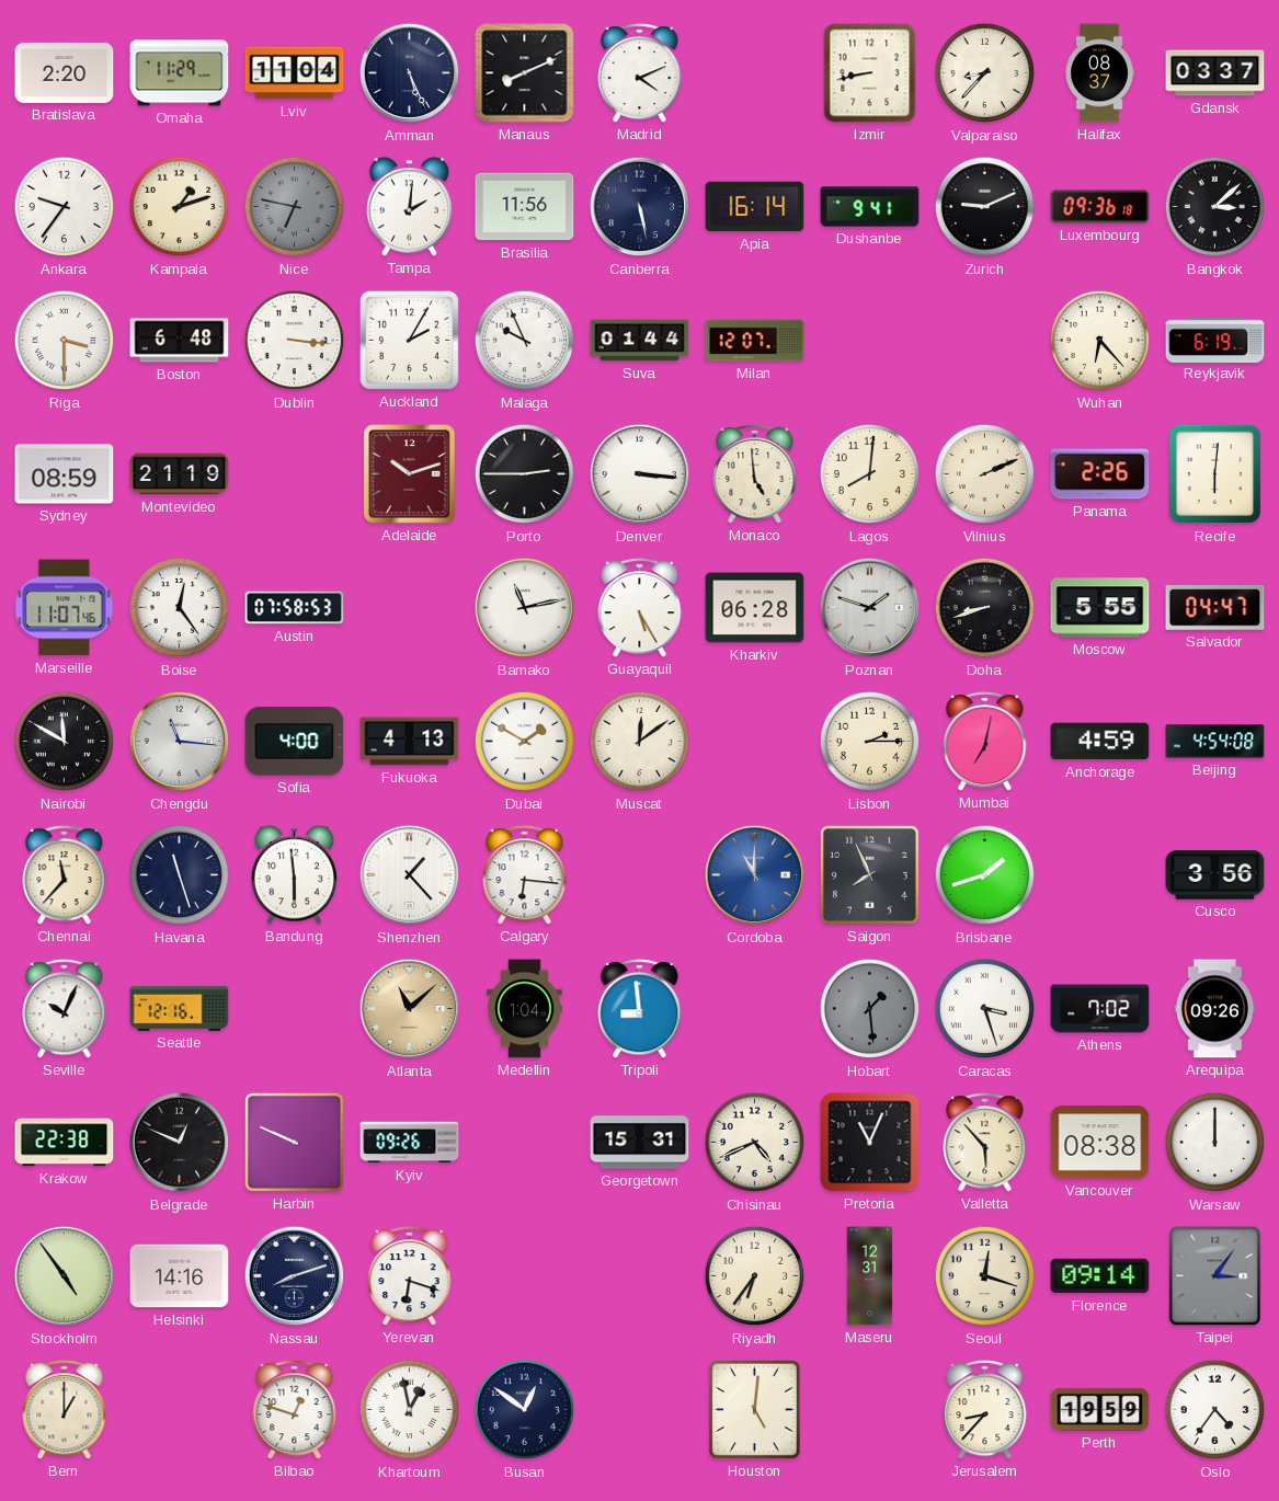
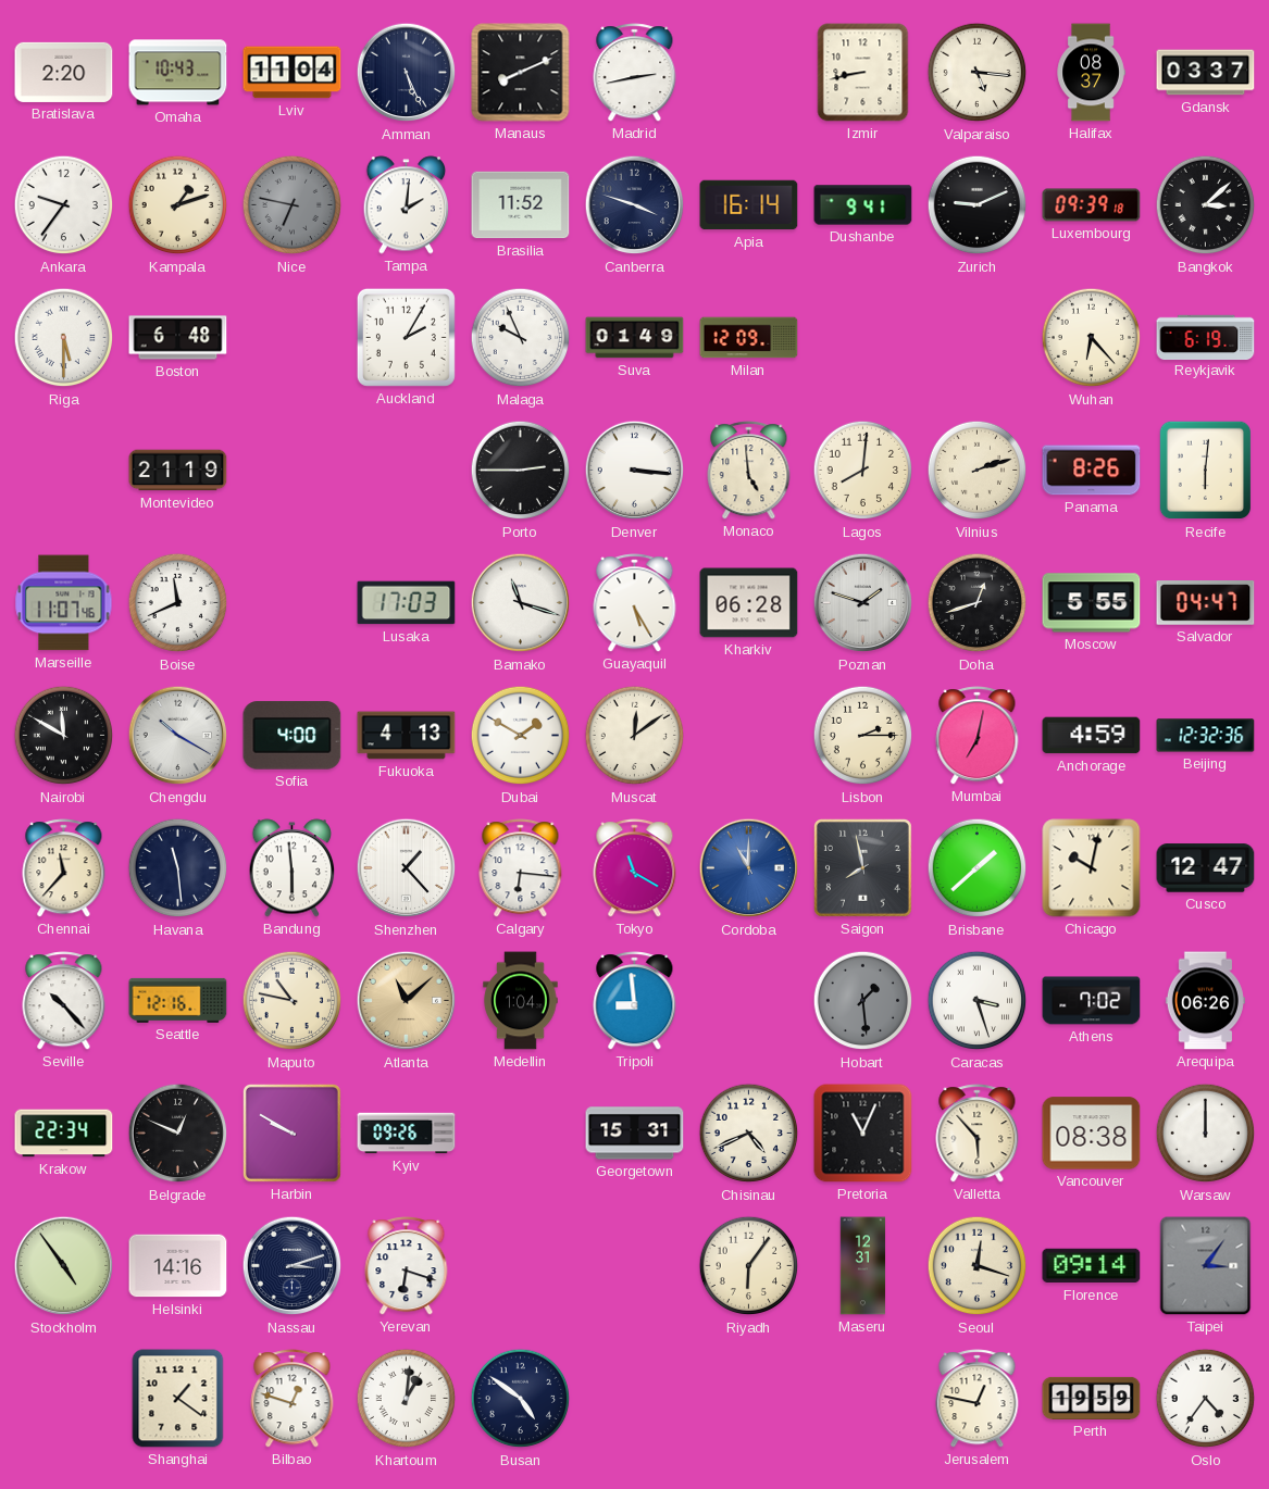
Omaha: 11:29 -> 10:43
Madrid: 4:11 -> 2:43
Valparaiso: 8:37 -> 5:16
Brasilia: 11:56 -> 11:52
Canberra: 5:28 -> 3:48
Luxembourg: 09:36 -> 09:39
Riga: 3:30 -> 5:30
Dublin: 3:16 -> none
Suva: 01:44 -> 01:49
Milan: 12:07 -> 12:09
Sydney: 08:59 -> none
Adelaide: 10:12 -> none
Vilnius: 2:11 -> 2:12
Panama: 2:26 -> 8:26
Boise: 12:24 -> 11:41
Austin: 07:58 -> none
Lusaka: none -> 17:03
Bamako: 11:13 -> 11:18
Doha: 8:42 -> 12:42
Chengdu: 11:16 -> 10:20
Beijing: 4:54 -> 12:32
Havana: 11:27 -> 11:29
Tokyo: none -> 11:20
Saigon: 7:56 -> 7:58
Brisbane: 1:42 -> 1:38
Chicago: none -> 10:02
Cusco: 3:56 -> 12:47
Seville: 10:04 -> 10:23
Maputo: none -> 10:47
Arequipa: 09:26 -> 06:26
Krakow: 22:38 -> 22:34
Harbin: 9:49 -> 9:50
Nassau: 8:12 -> 3:12
Riyadh: 6:36 -> 6:06
Bern: 1:00 -> none
Shanghai: none -> 1:21
Khartoum: 12:58 -> 1:01
Busan: 12:51 -> 4:51
Houston: 5:01 -> none
Jerusalem: 8:37 -> 12:47
